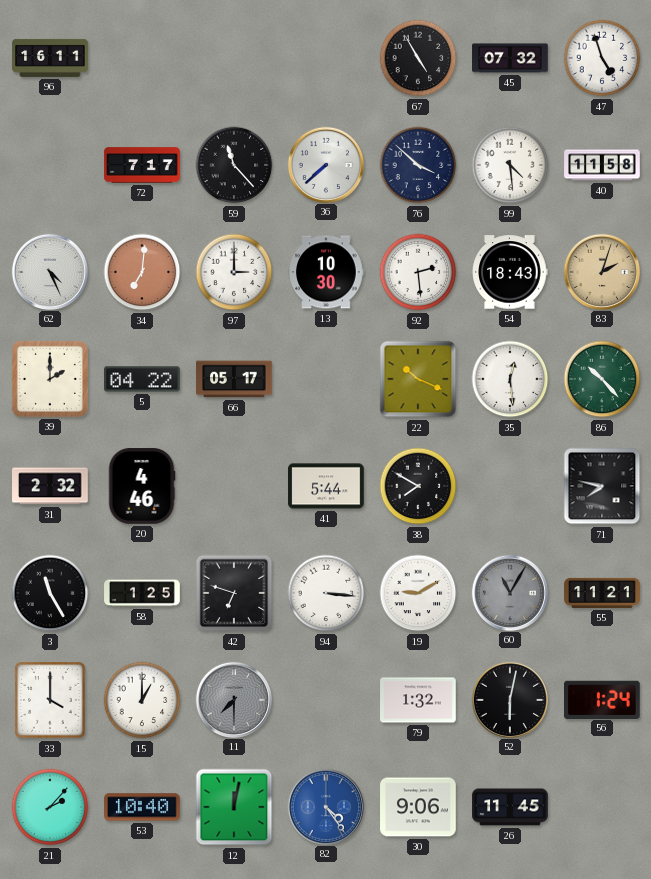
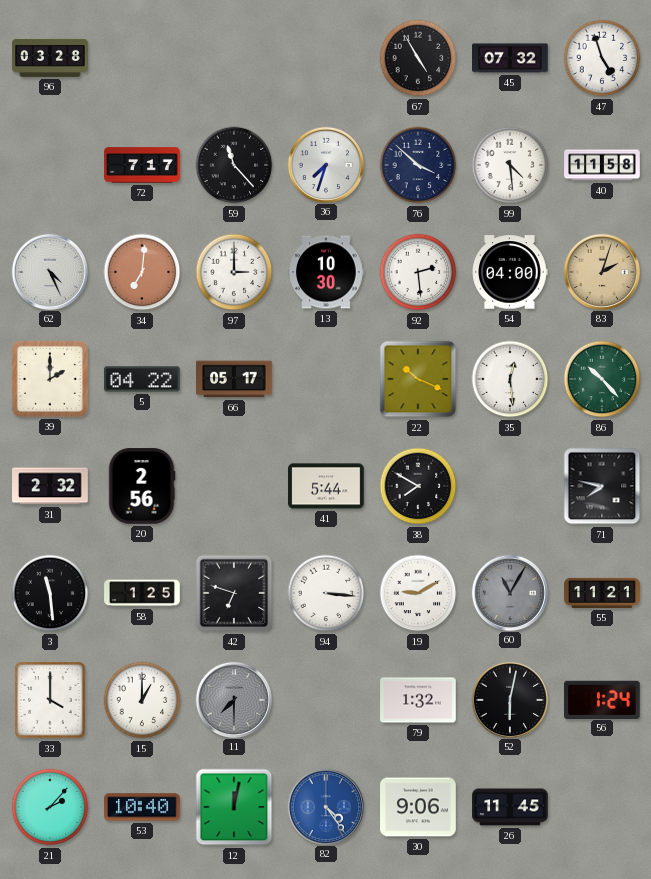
96: 16:11 -> 03:28
36: 7:38 -> 7:33
54: 18:43 -> 04:00
20: 4:46 -> 2:56
3: 11:25 -> 11:29
